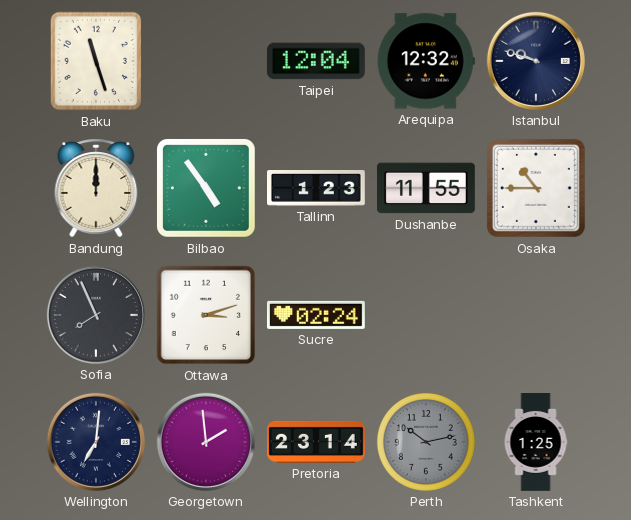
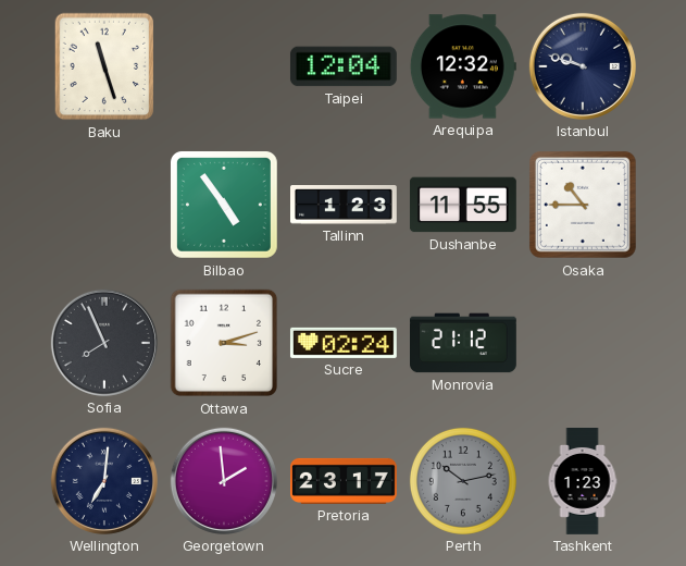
Bandung: 12:00 -> none
Monrovia: none -> 21:12
Pretoria: 23:14 -> 23:17
Tashkent: 1:25 -> 1:23
